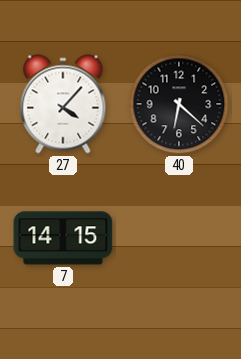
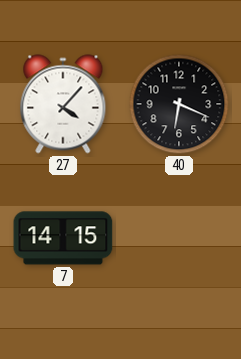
40: 6:22 -> 6:19
